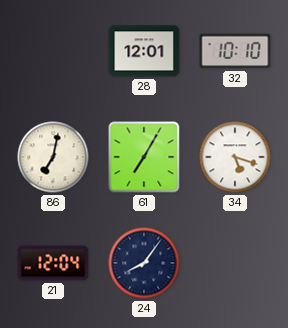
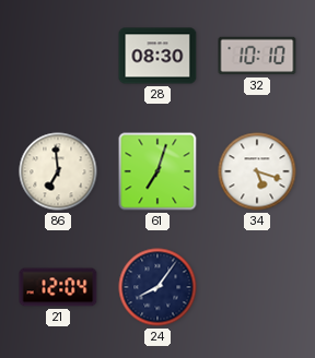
28: 12:01 -> 08:30
86: 7:02 -> 6:59
61: 7:05 -> 7:03
